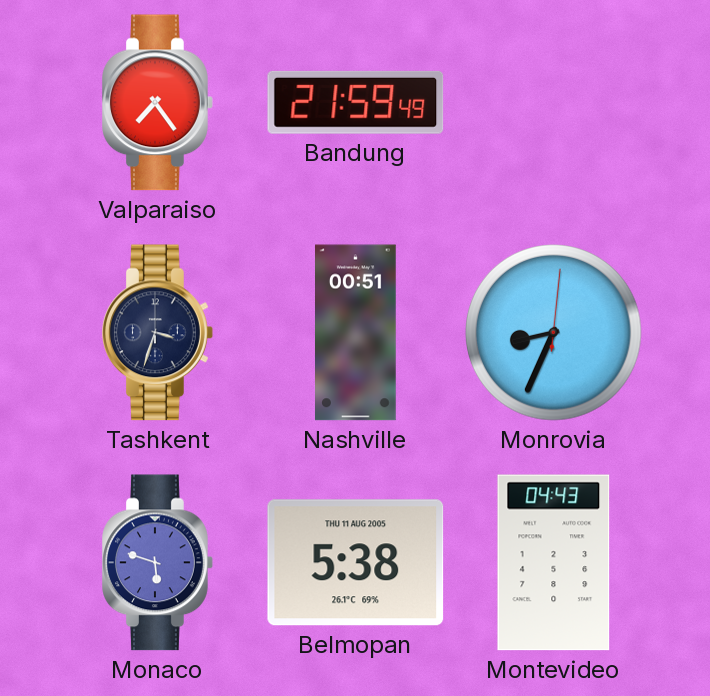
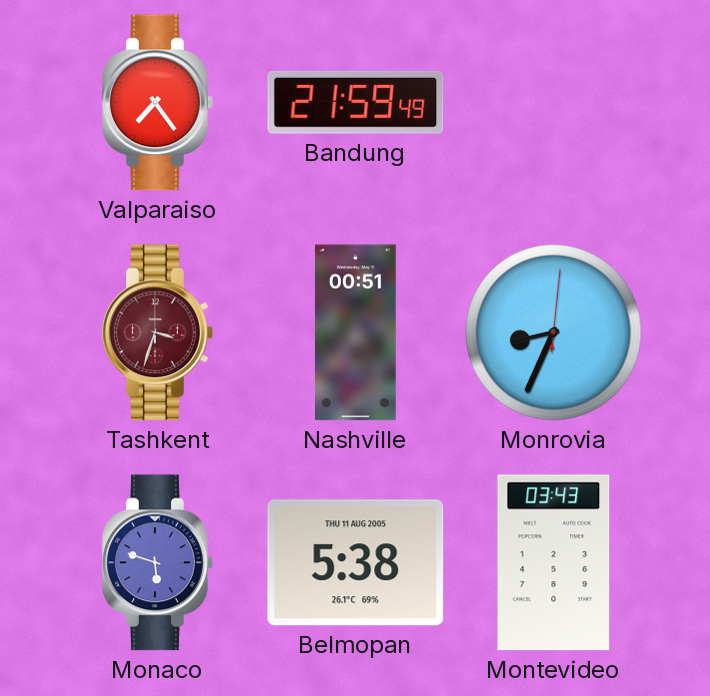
Tashkent dial: navy -> burgundy
Montevideo: 04:43 -> 03:43
